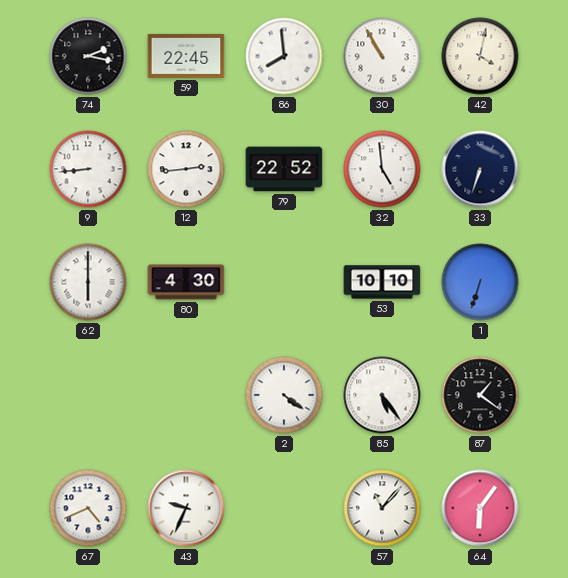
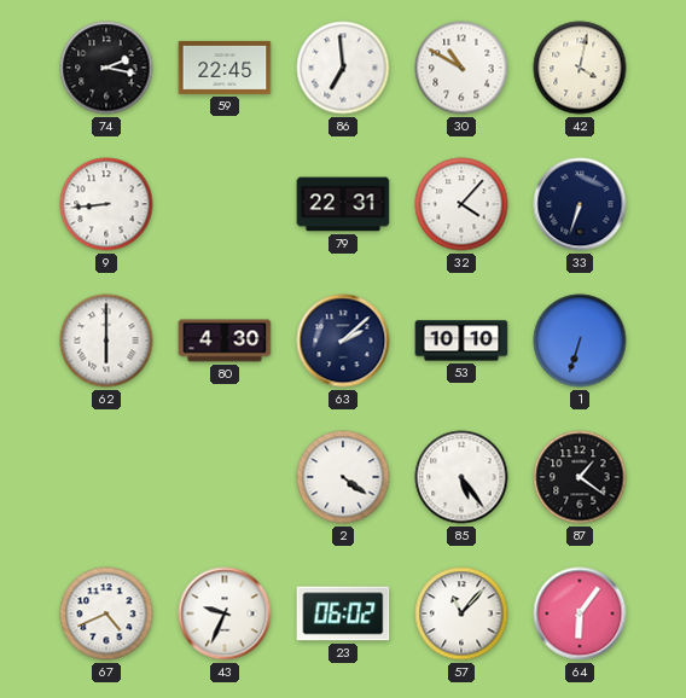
86: 7:59 -> 6:59
30: 10:55 -> 10:50
12: 2:44 -> none
79: 22:52 -> 22:31
32: 4:59 -> 4:07
63: none -> 2:08
23: none -> 06:02
